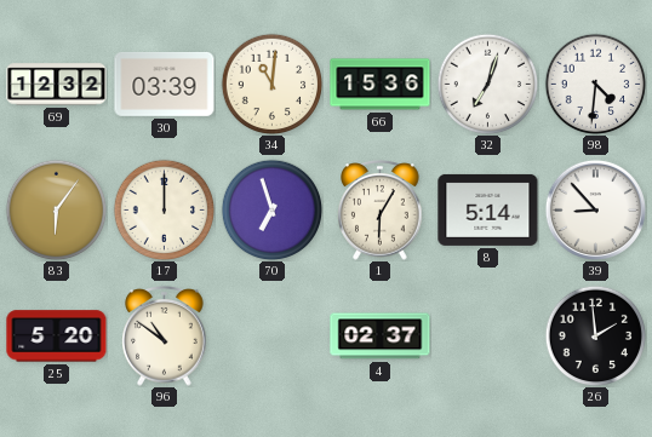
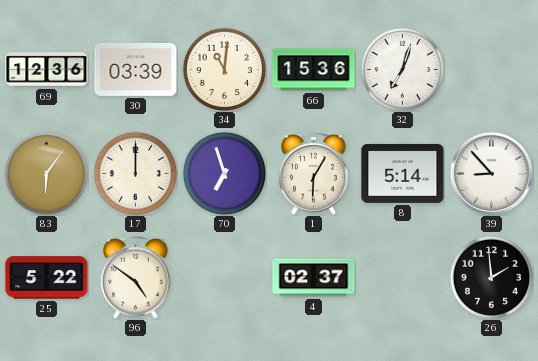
69: 12:32 -> 12:36
98: 4:31 -> none
25: 5:20 -> 5:22
96: 10:51 -> 4:51
